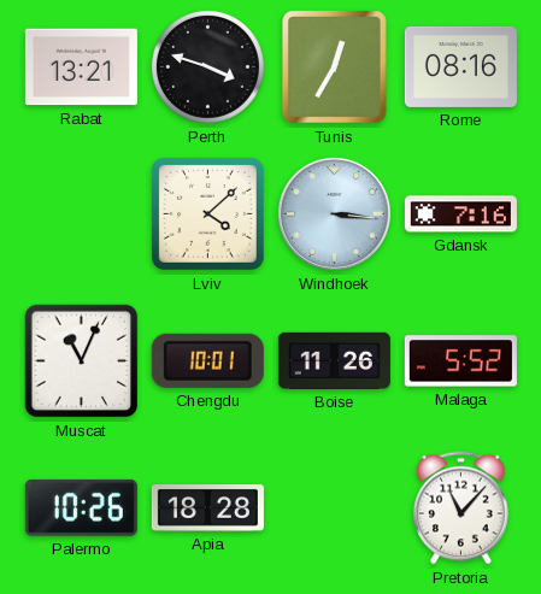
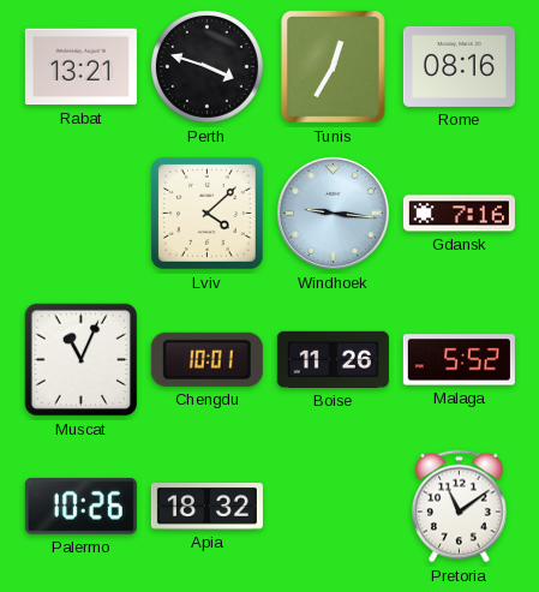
Windhoek: 3:16 -> 9:16
Apia: 18:28 -> 18:32
Pretoria: 11:07 -> 11:09
